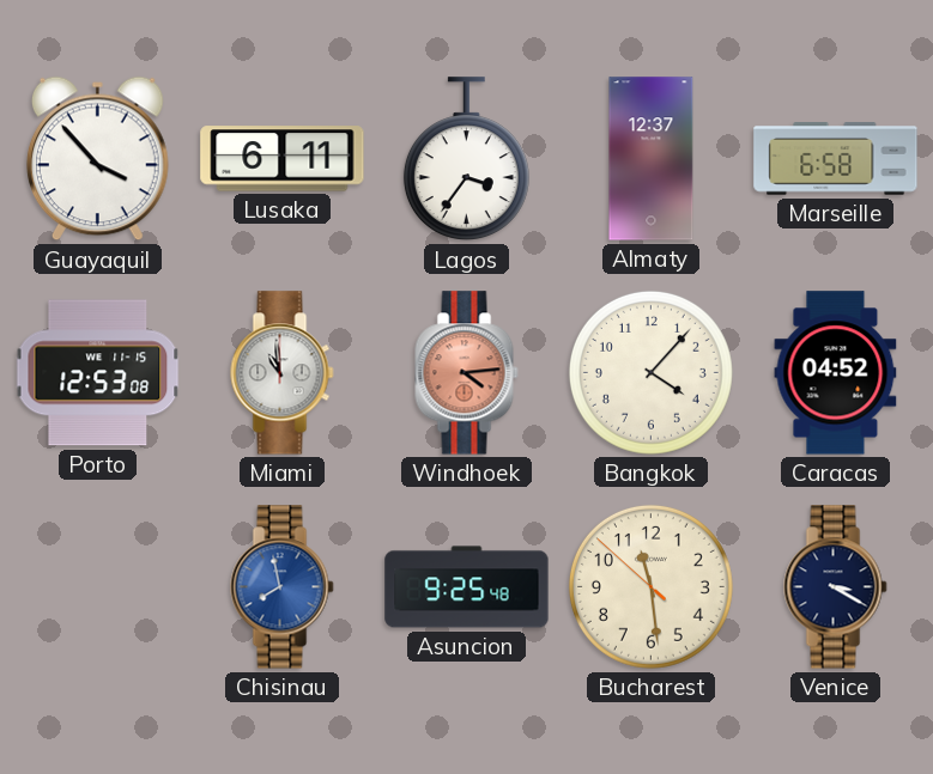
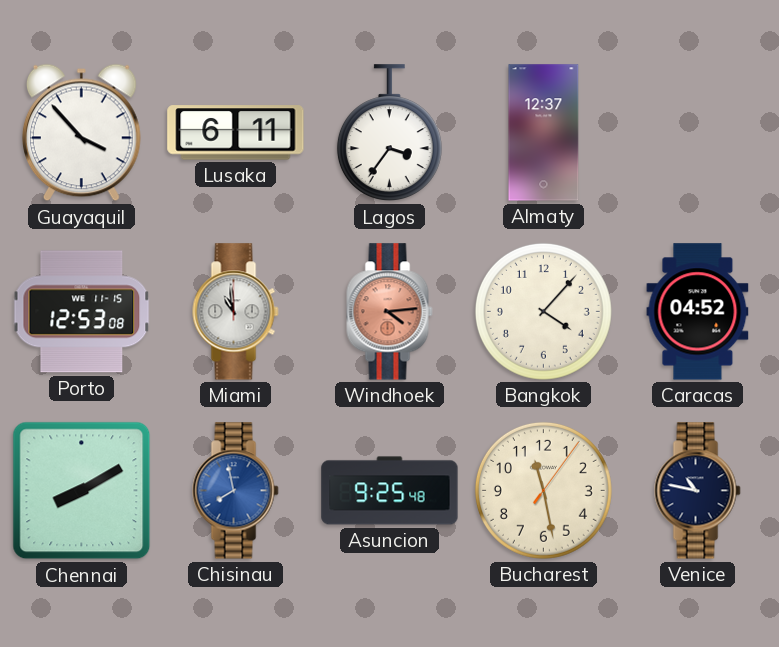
Marseille: 6:58 -> none
Chennai: none -> 8:10
Bucharest: 11:28:52 -> 11:28:06
Venice: 3:20 -> 10:47
